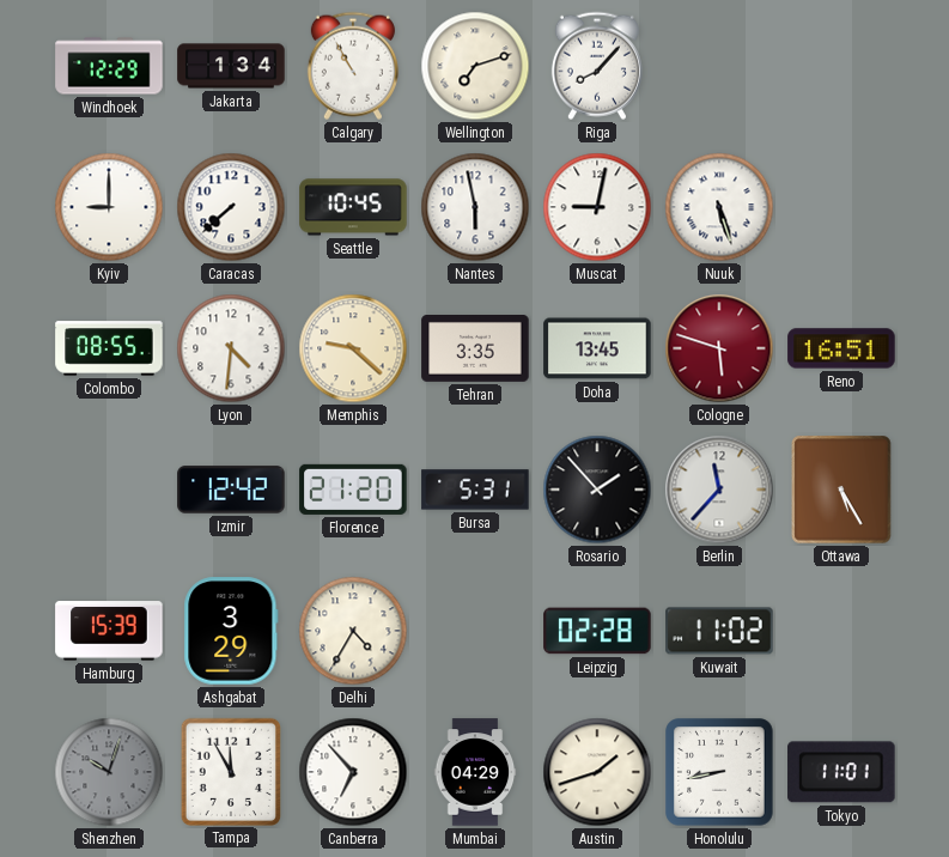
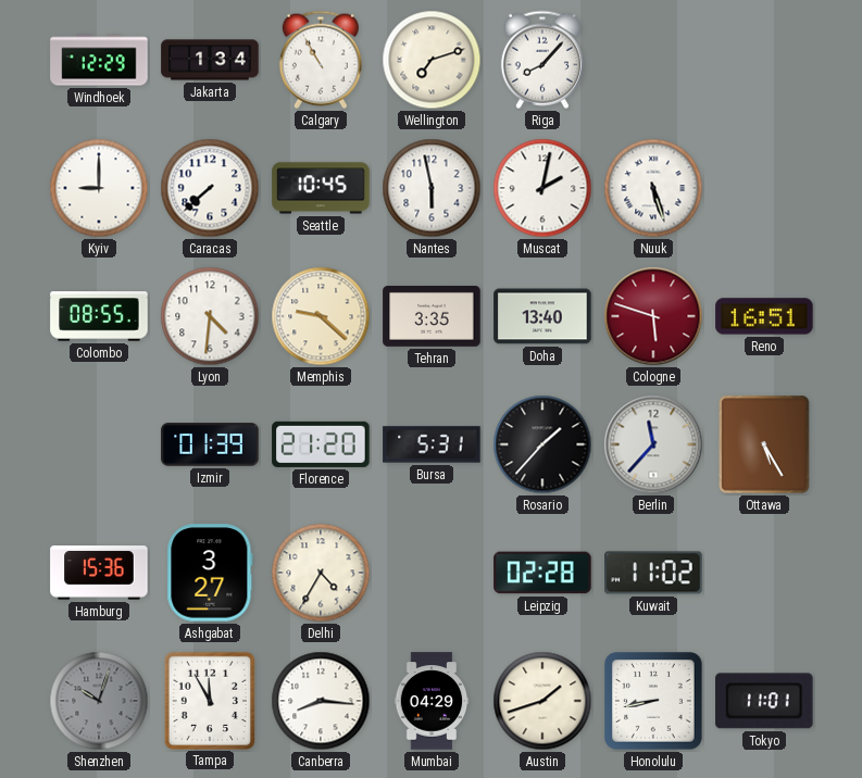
Muscat: 9:02 -> 2:02
Doha: 13:45 -> 13:40
Izmir: 12:42 -> 01:39
Rosario: 1:53 -> 1:37
Hamburg: 15:39 -> 15:36
Ashgabat: 3:29 -> 3:27
Canberra: 6:53 -> 8:16
